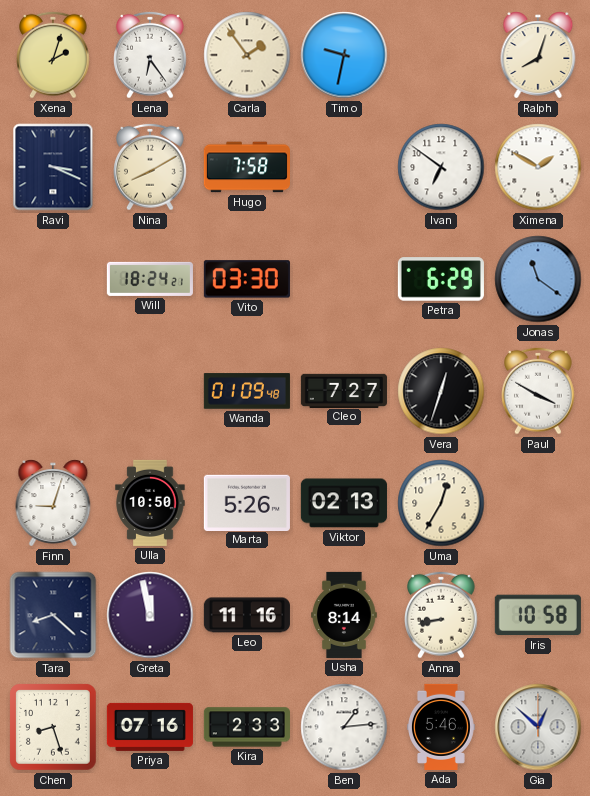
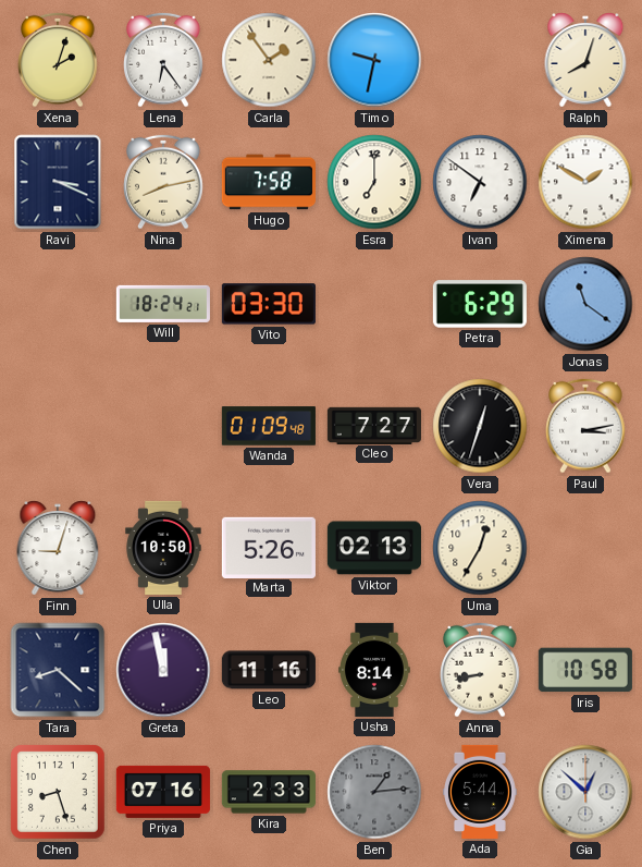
Nina: 8:10 -> 8:13
Esra: none -> 7:00
Paul: 3:50 -> 3:13
Ben dial: white -> grey
Ada: 5:46 -> 5:44
